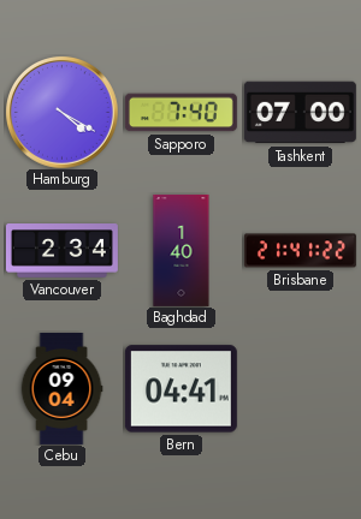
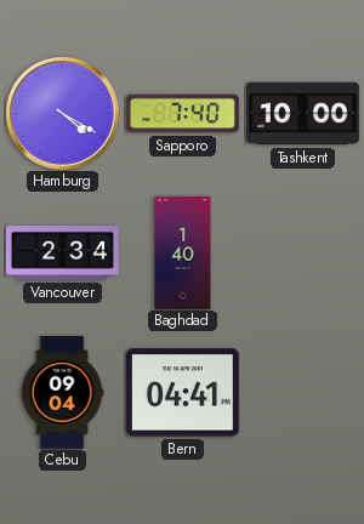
Tashkent: 07:00 -> 10:00
Brisbane: 21:41 -> none
